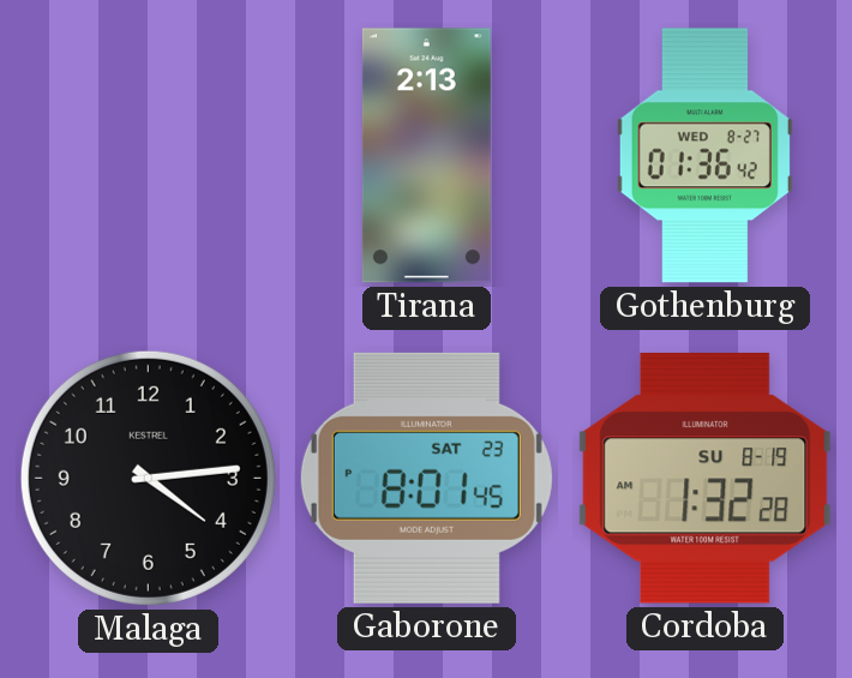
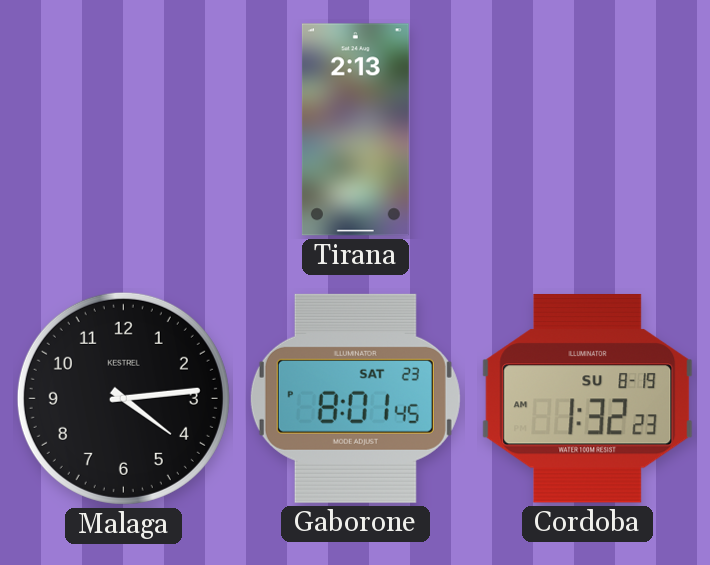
Gothenburg: 01:36 -> none
Cordoba: 1:32:28 -> 1:32:23
